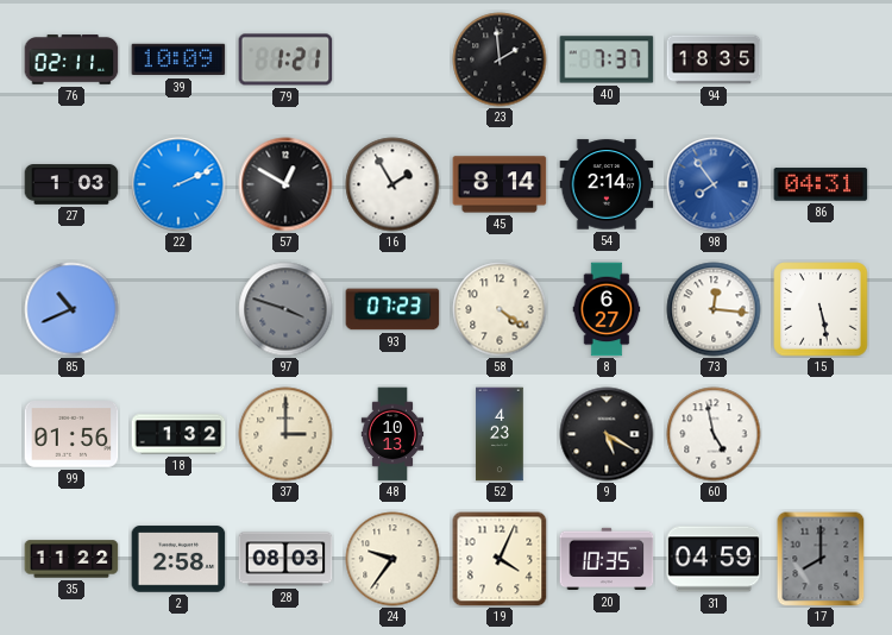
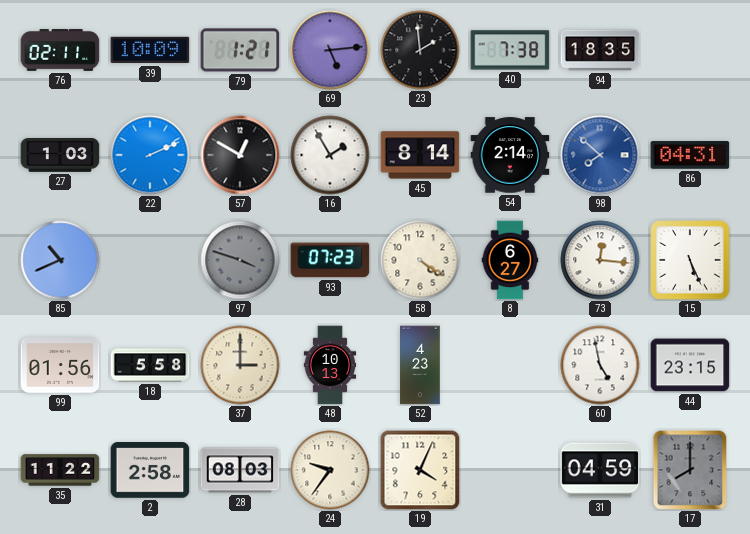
69: none -> 5:14
40: 7:37 -> 7:38
98: 7:54 -> 7:52
15: 5:28 -> 5:26
18: 1:32 -> 5:58
9: 5:20 -> none
44: none -> 23:15
20: 10:35 -> none
